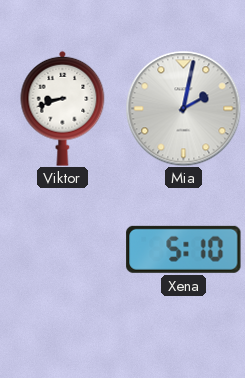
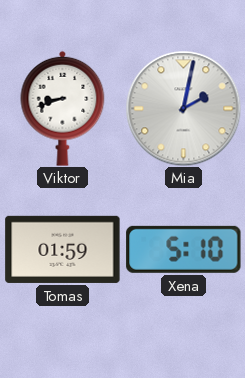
Tomas: none -> 01:59
